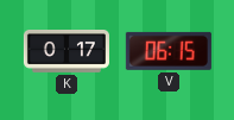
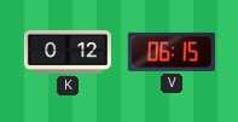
K: 0:17 -> 0:12
